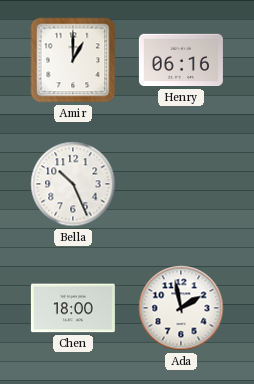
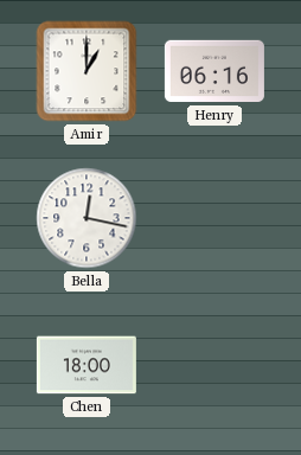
Bella: 10:26 -> 12:17
Ada: 1:58 -> none
